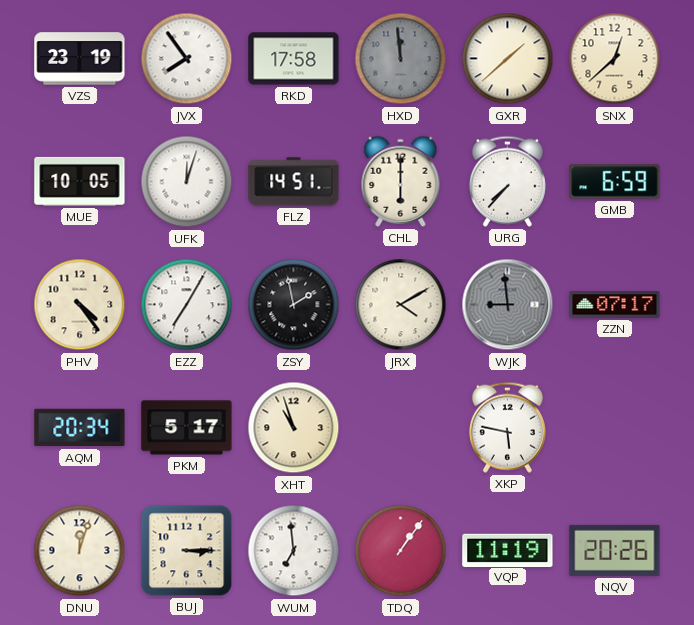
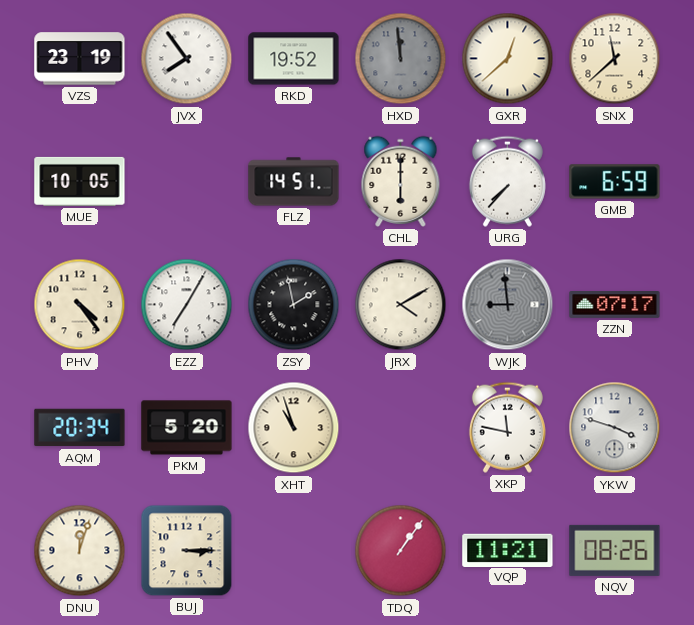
RKD: 17:58 -> 19:52
GXR: 1:38 -> 12:38
SNX: 12:38 -> 11:38
UFK: 12:03 -> none
PKM: 5:17 -> 5:20
XKP: 5:47 -> 11:47
YKW: none -> 3:48
WUM: 6:59 -> none
VQP: 11:19 -> 11:21
NQV: 20:26 -> 08:26
